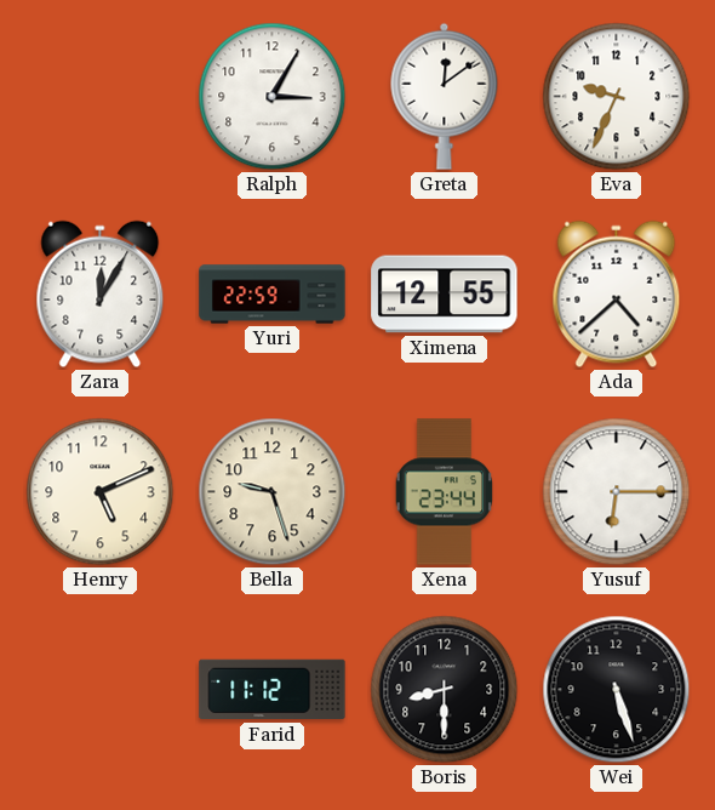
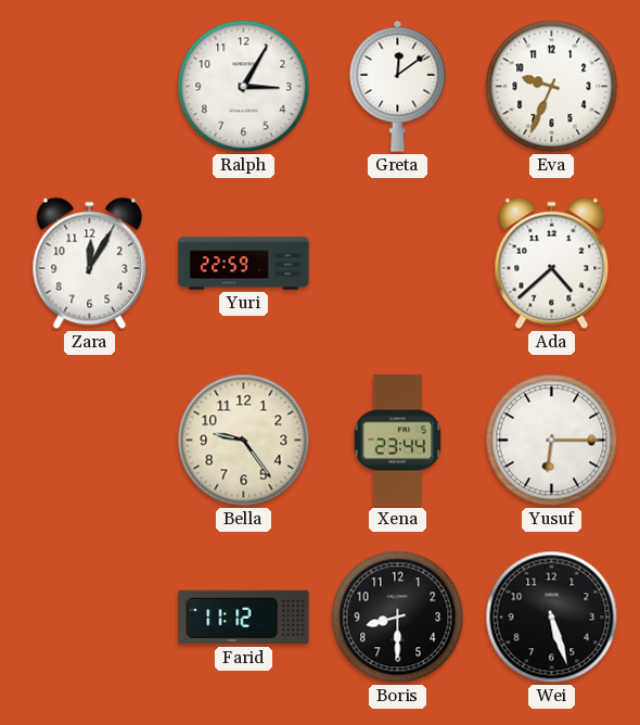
Ximena: 12:55 -> none
Henry: 5:11 -> none
Bella: 9:27 -> 9:24
